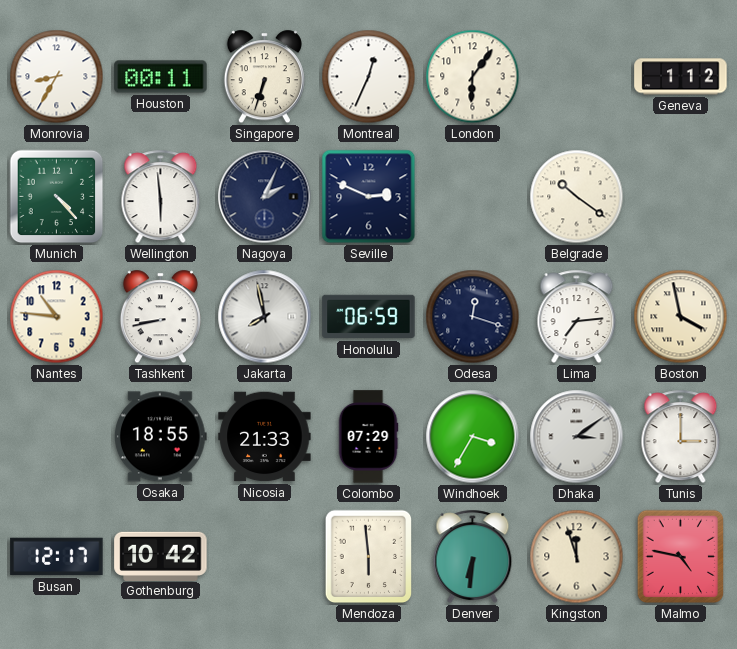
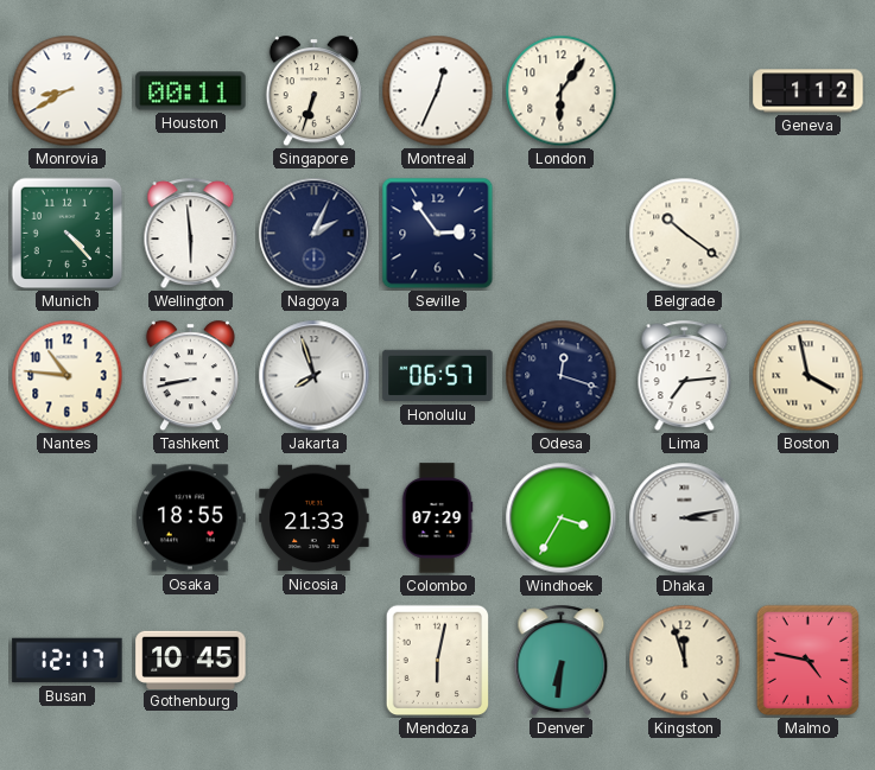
Monrovia: 8:35 -> 8:40
Seville: 2:49 -> 2:54
Jakarta: 7:58 -> 7:57
Honolulu: 06:59 -> 06:57
Dhaka: 3:09 -> 3:13
Tunis: 3:00 -> none
Gothenburg: 10:42 -> 10:45
Mendoza: 5:59 -> 6:02
